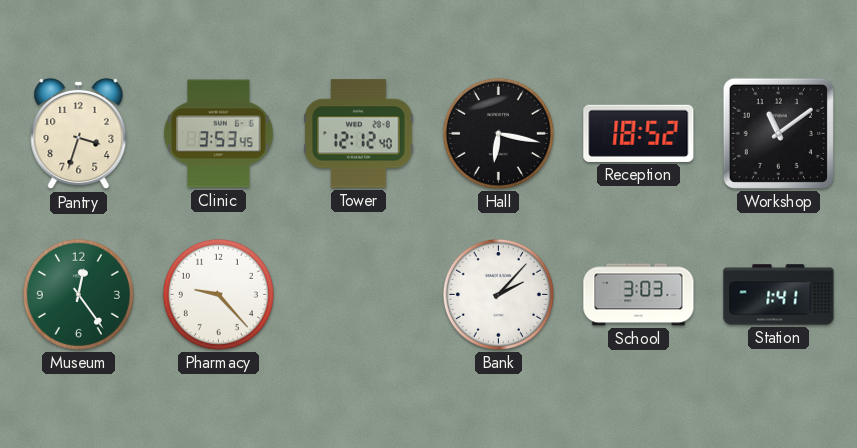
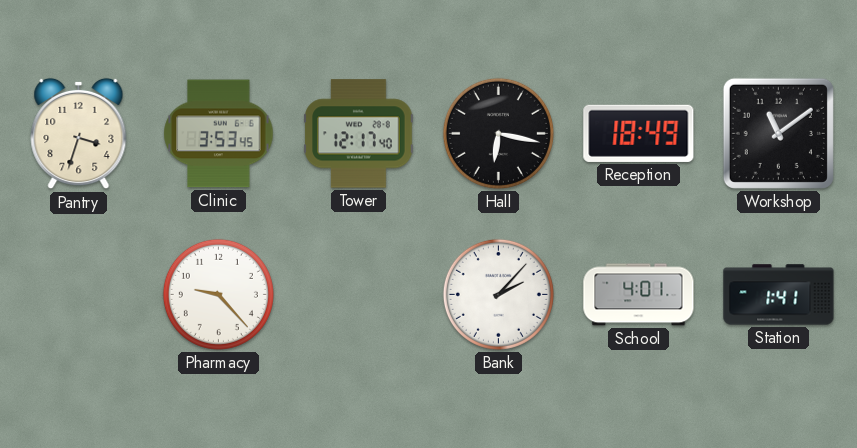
Tower: 12:12 -> 12:17
Reception: 18:52 -> 18:49
Museum: 12:24 -> none
School: 3:03 -> 4:01
